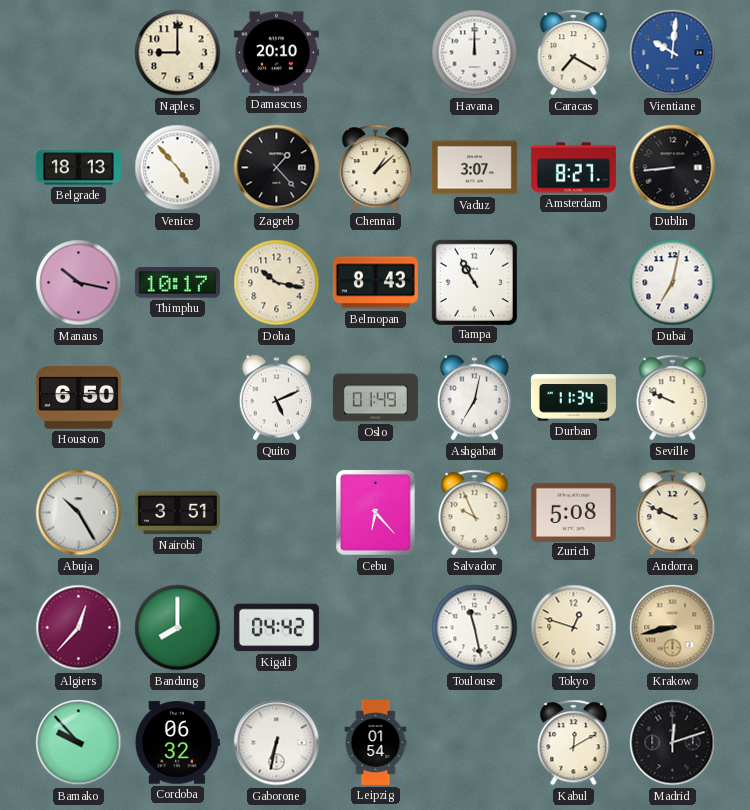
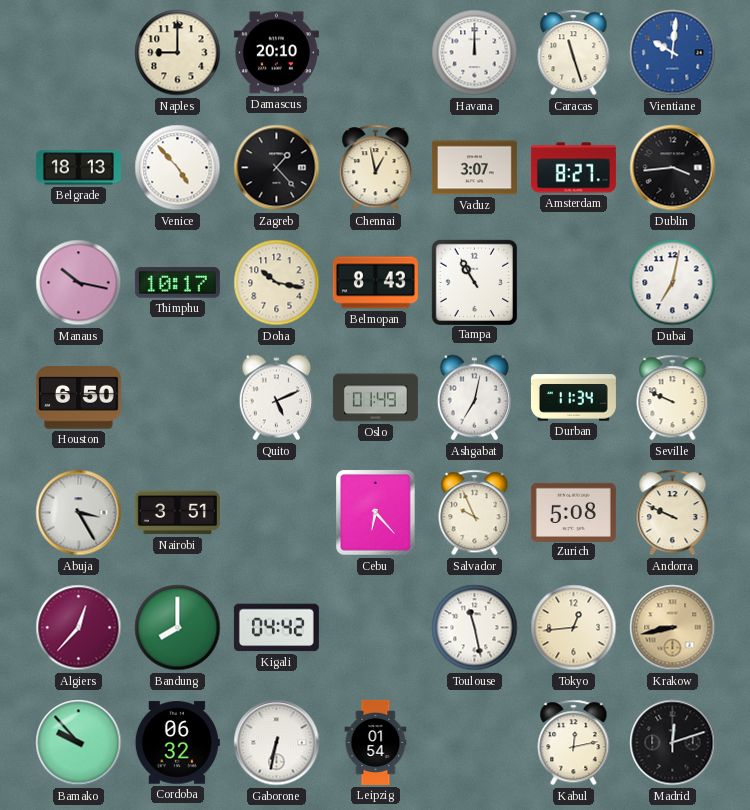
Caracas: 7:20 -> 11:27
Chennai: 1:08 -> 12:58
Dublin: 8:44 -> 3:44
Abuja: 10:25 -> 3:25
Tokyo: 12:48 -> 12:44
Kabul: 12:10 -> 12:13
